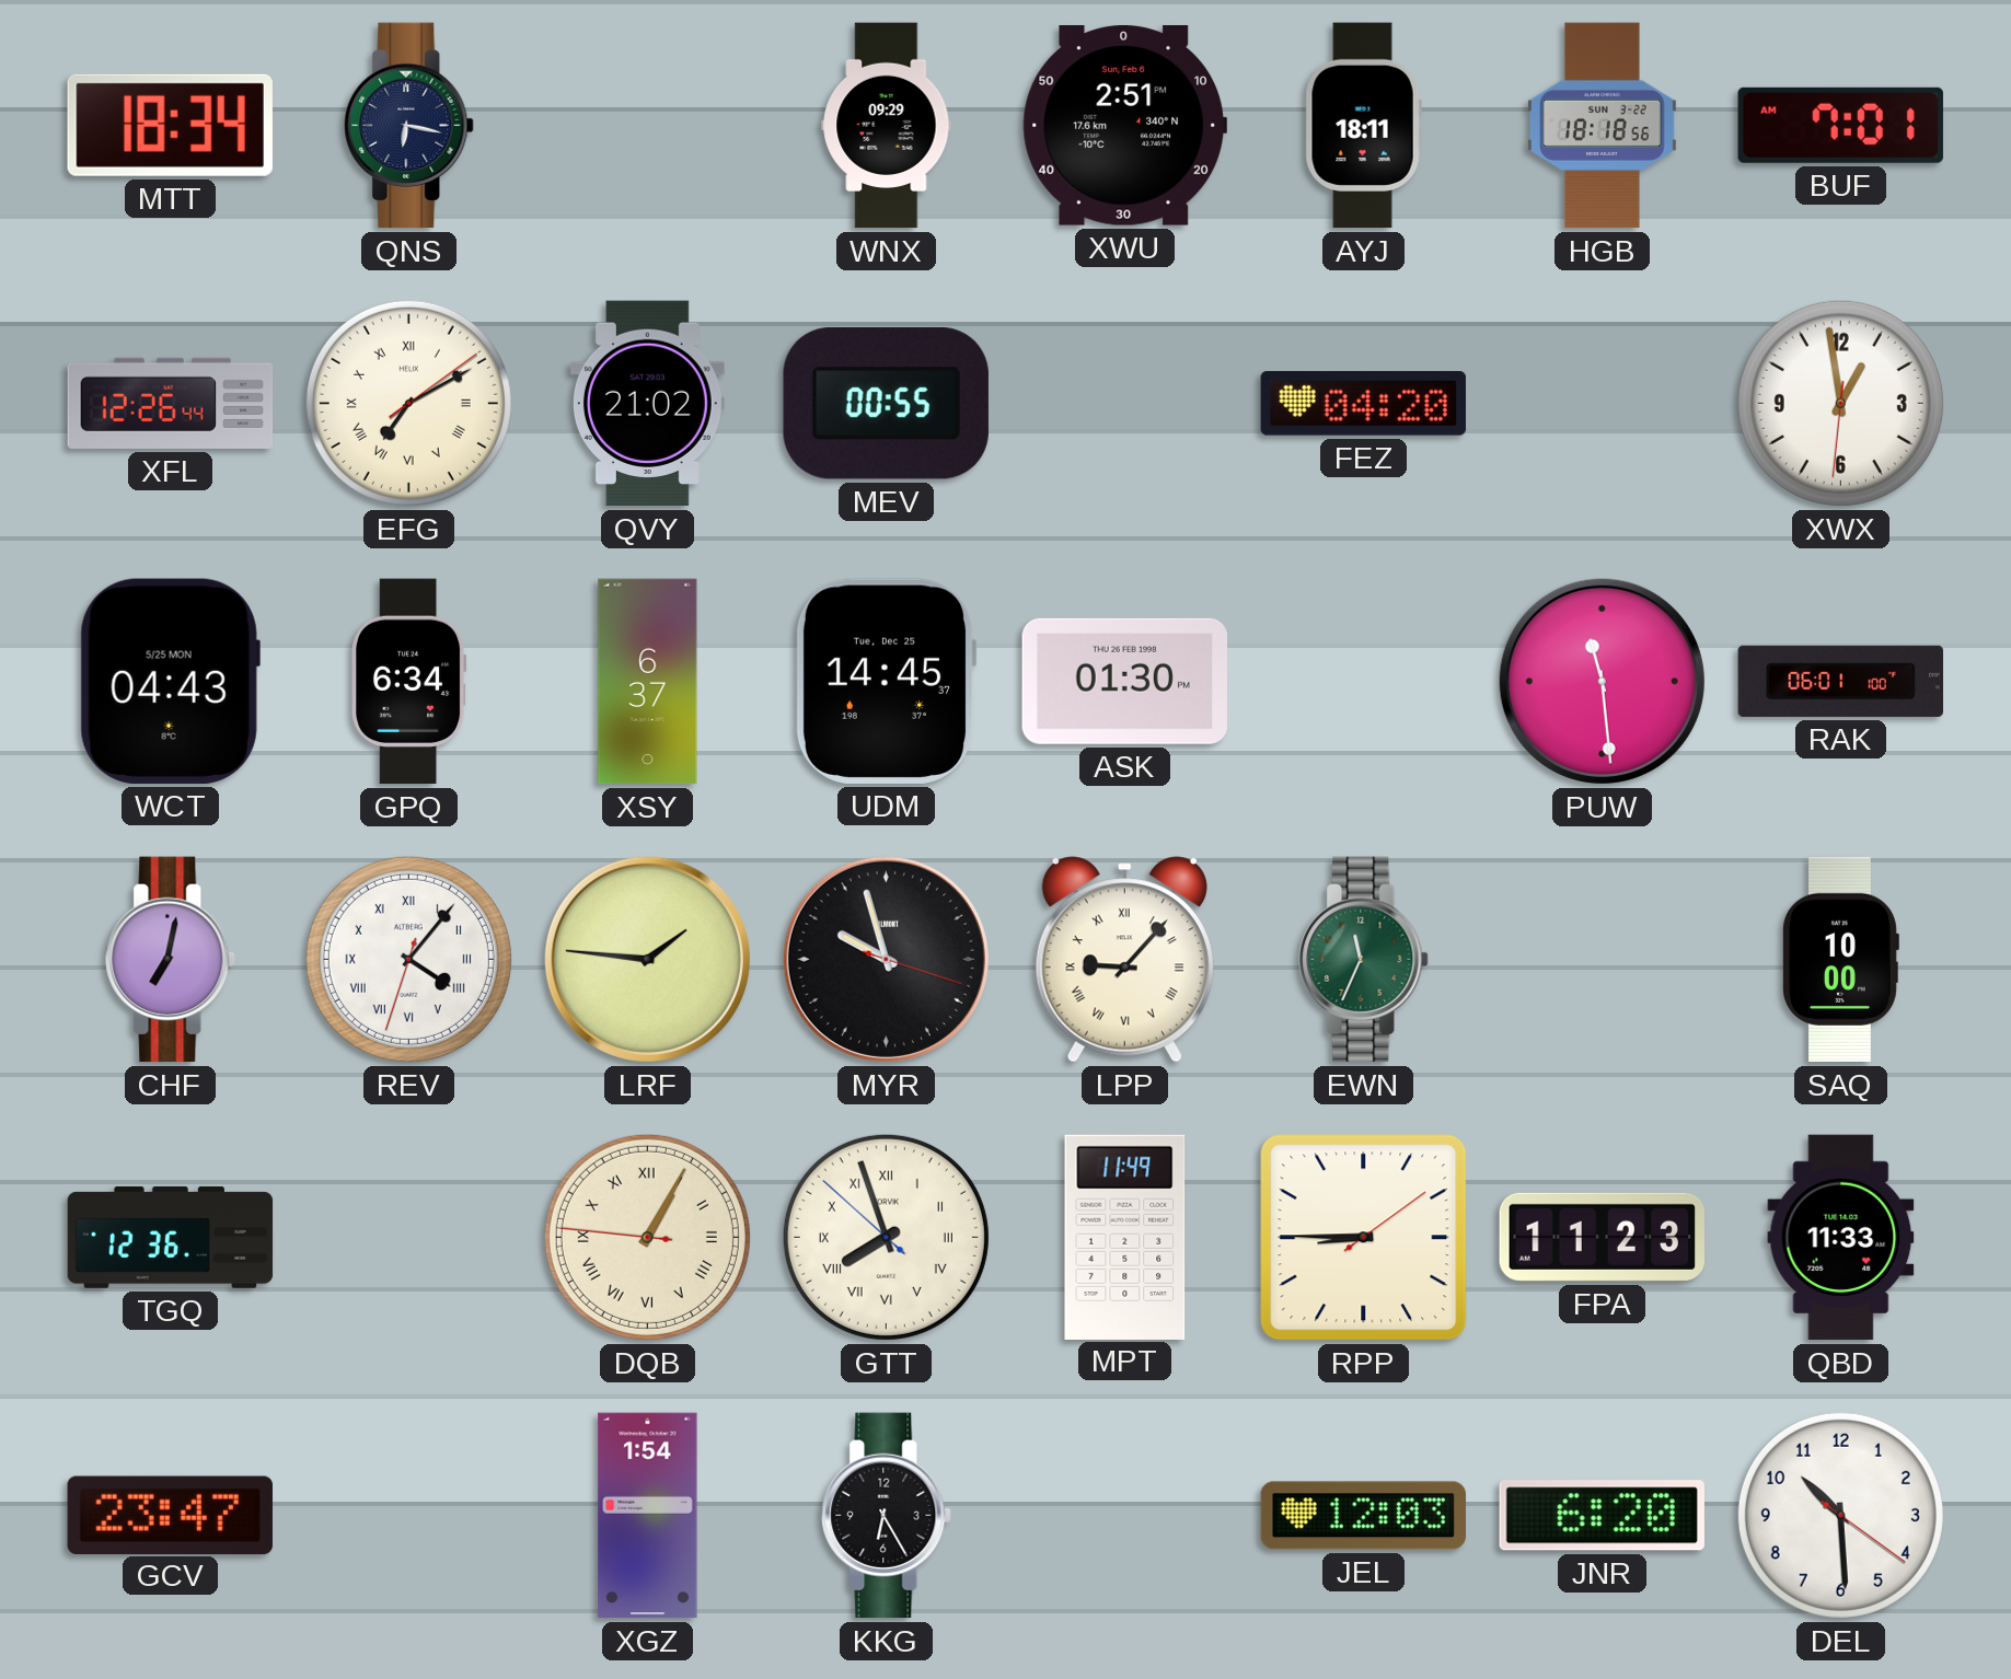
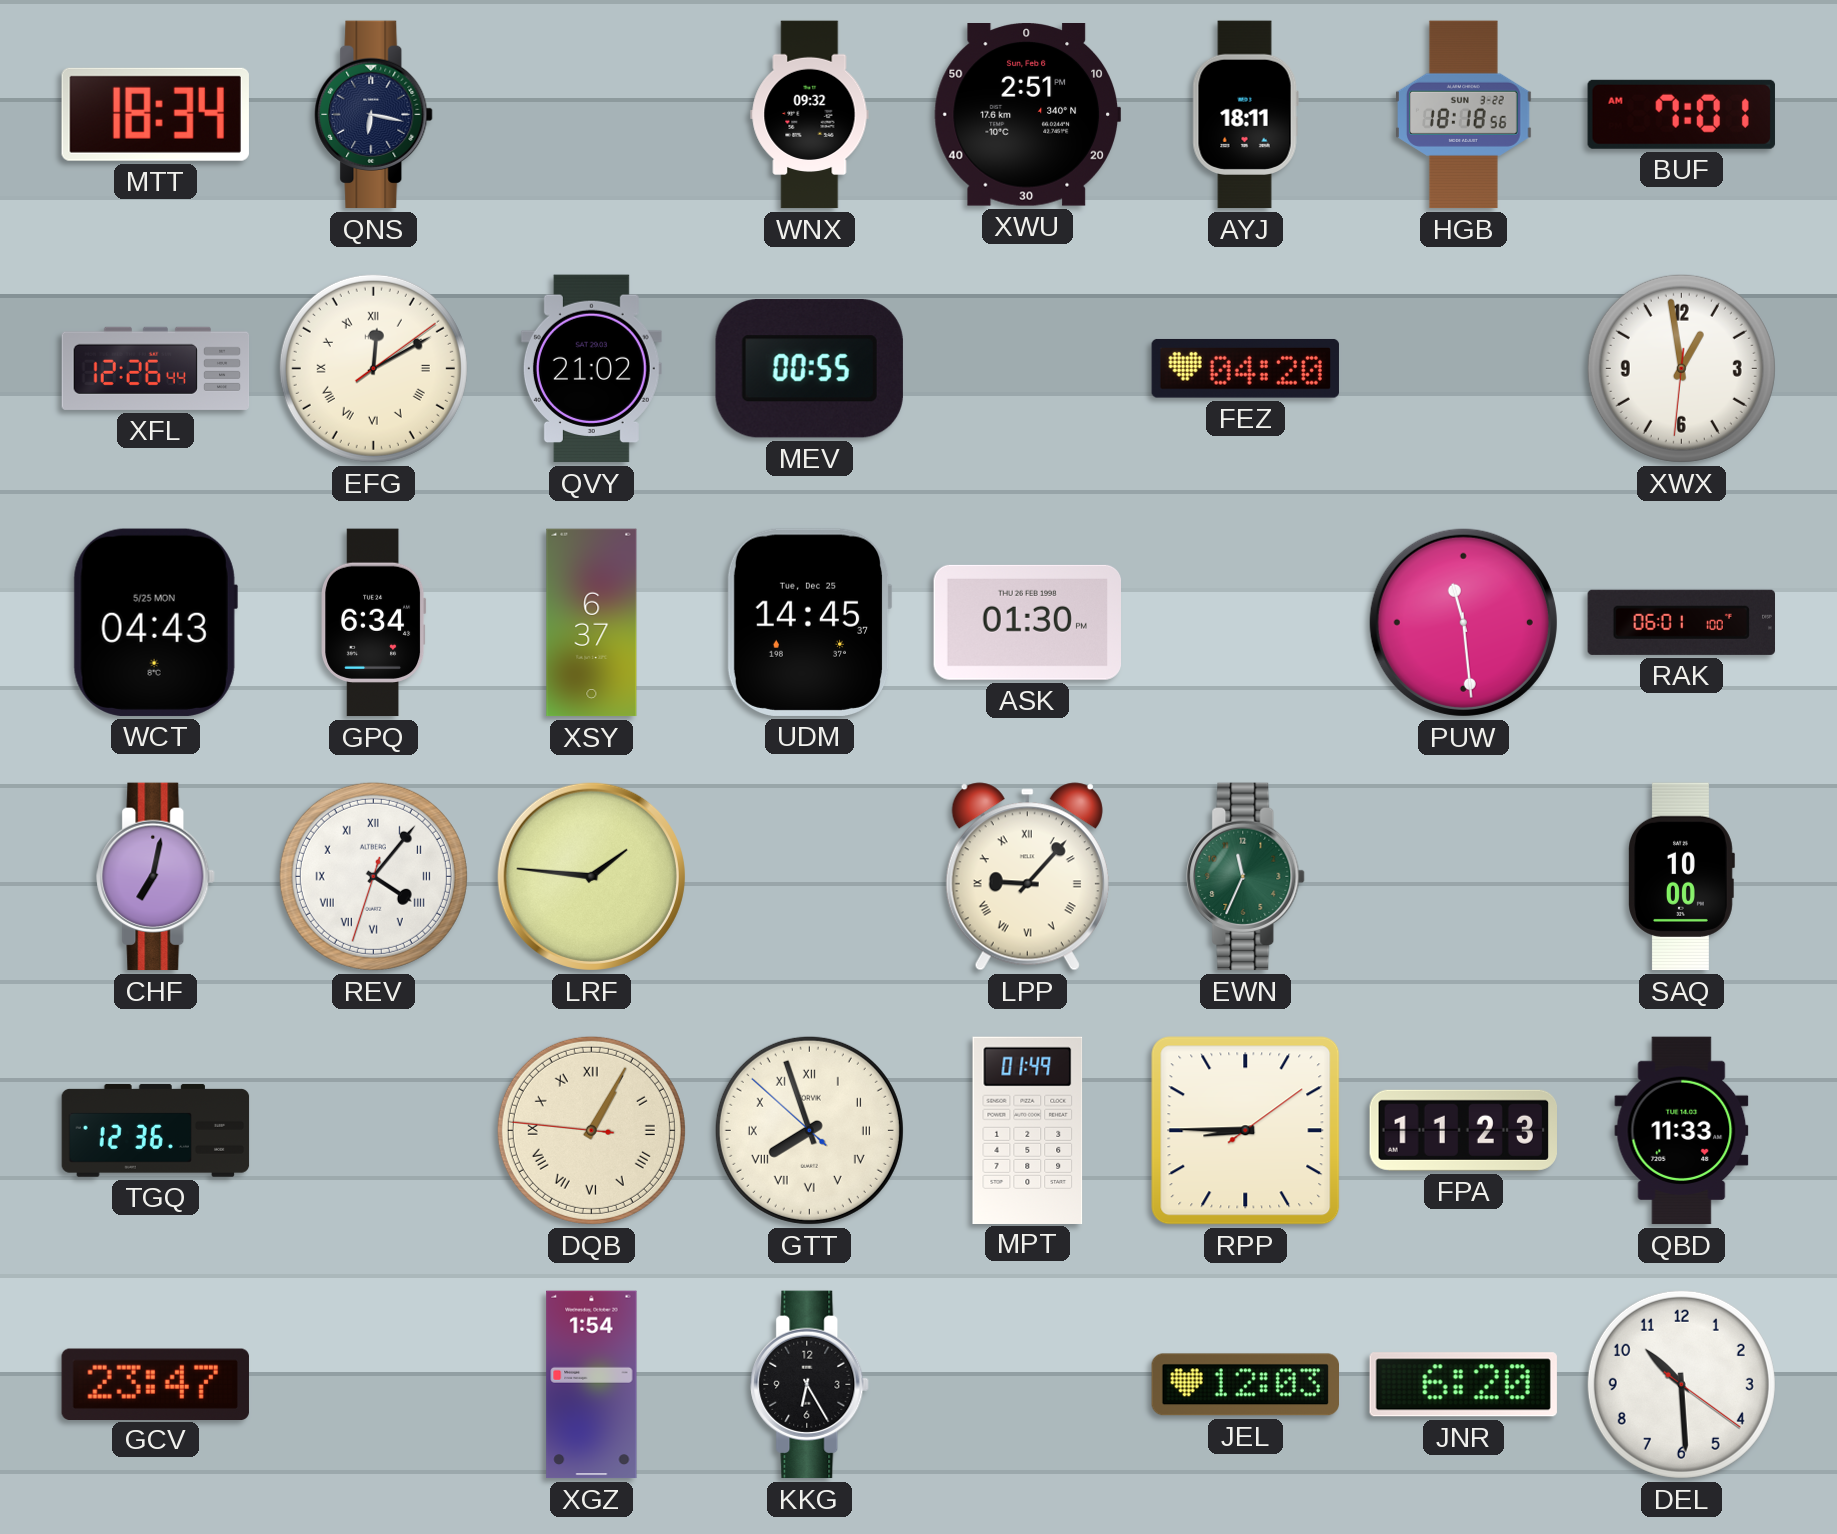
WNX: 09:29 -> 09:32
EFG: 7:10 -> 12:10
MYR: 9:57 -> none
MPT: 11:49 -> 01:49
